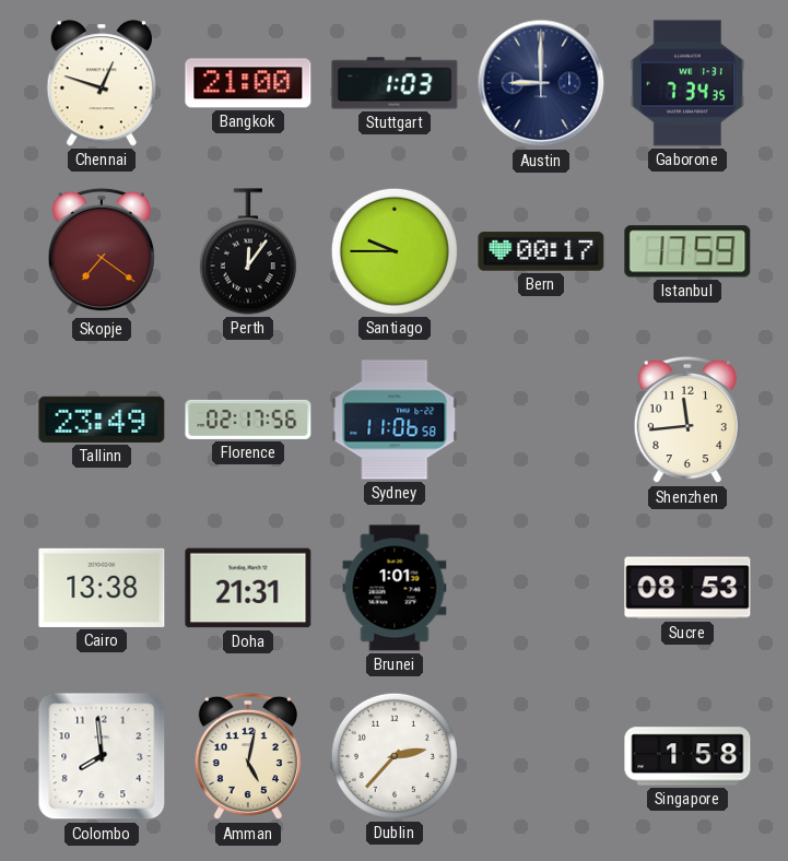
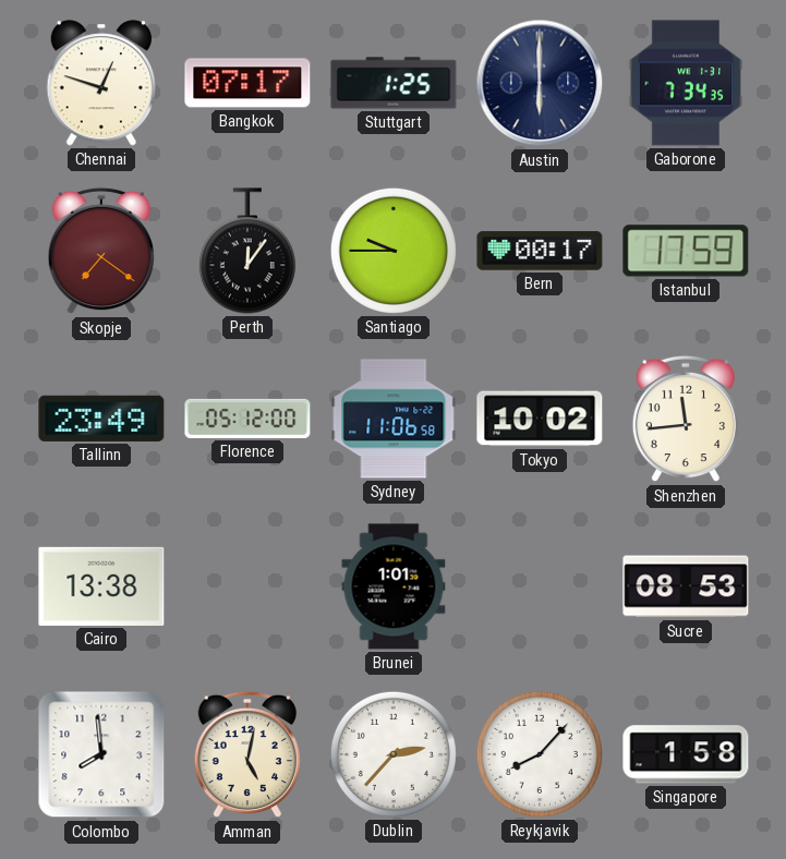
Bangkok: 21:00 -> 07:17
Stuttgart: 1:03 -> 1:25
Austin: 9:00 -> 6:00
Florence: 02:17 -> 05:12
Tokyo: none -> 10:02
Doha: 21:31 -> none
Reykjavik: none -> 8:07
